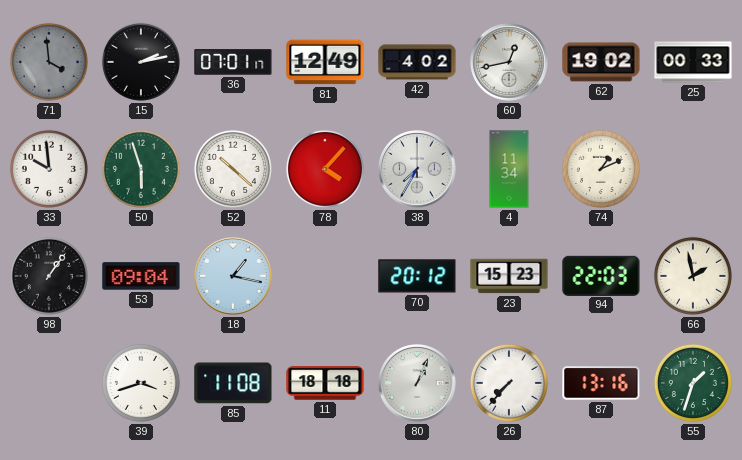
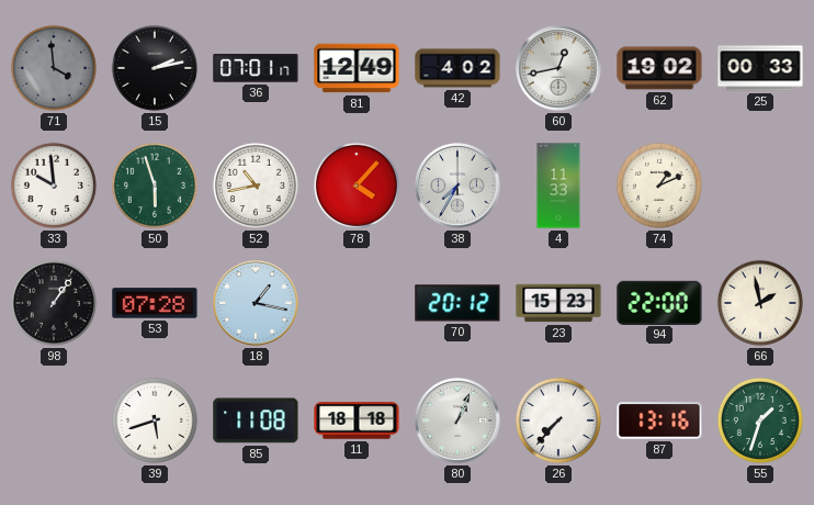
52: 10:22 -> 10:43
4: 11:34 -> 11:33
53: 09:04 -> 07:28
94: 22:03 -> 22:00
39: 3:42 -> 5:42
